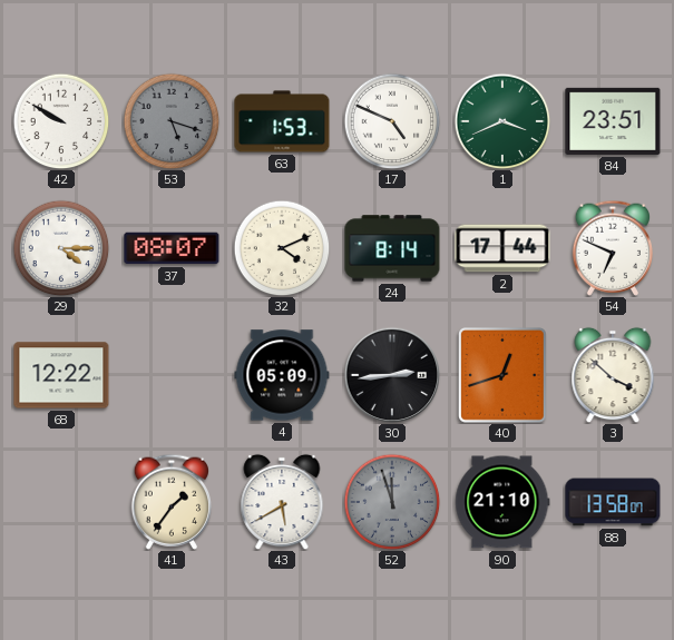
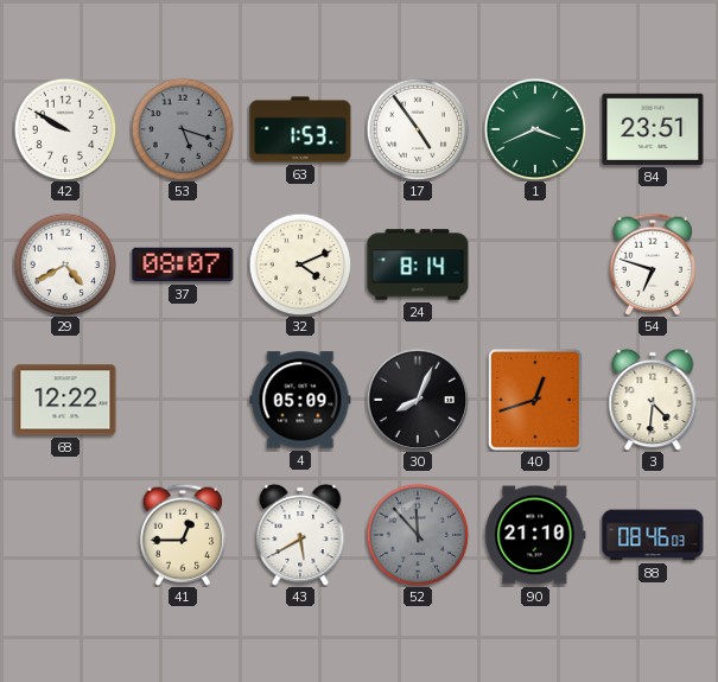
17: 4:49 -> 4:54
29: 4:15 -> 4:40
2: 17:44 -> none
54: 6:49 -> 6:48
30: 2:44 -> 8:04
3: 3:52 -> 4:31
41: 1:36 -> 12:45
52: 11:57 -> 11:53
88: 13:58 -> 08:46
